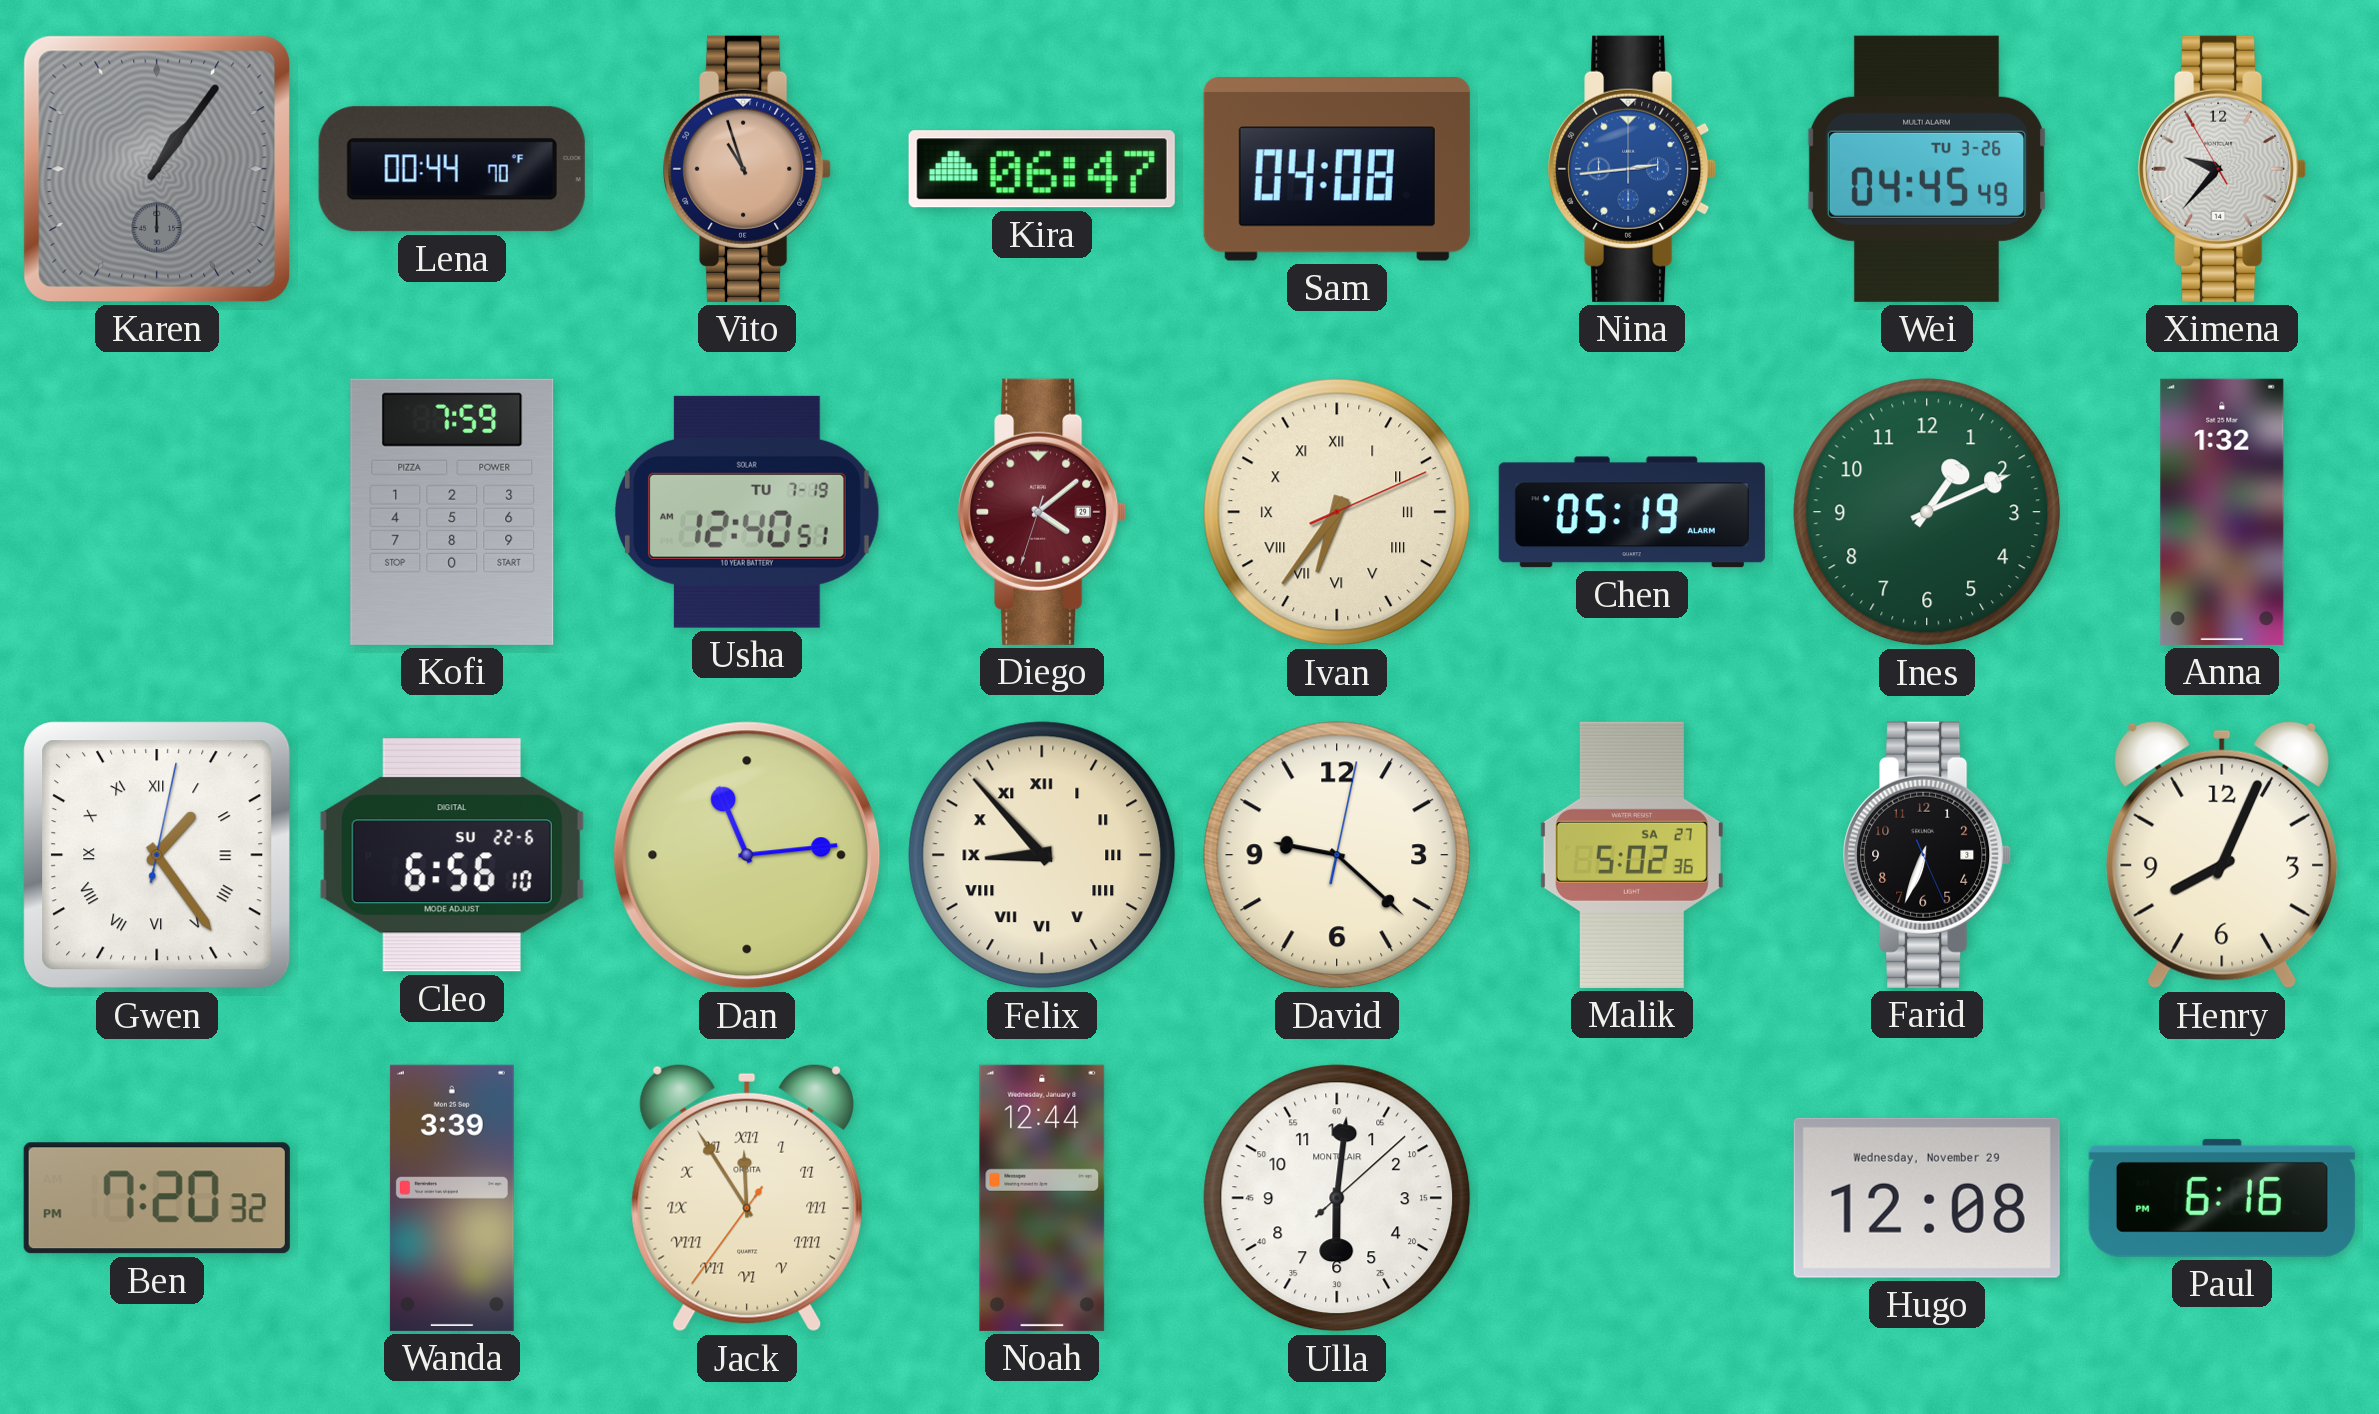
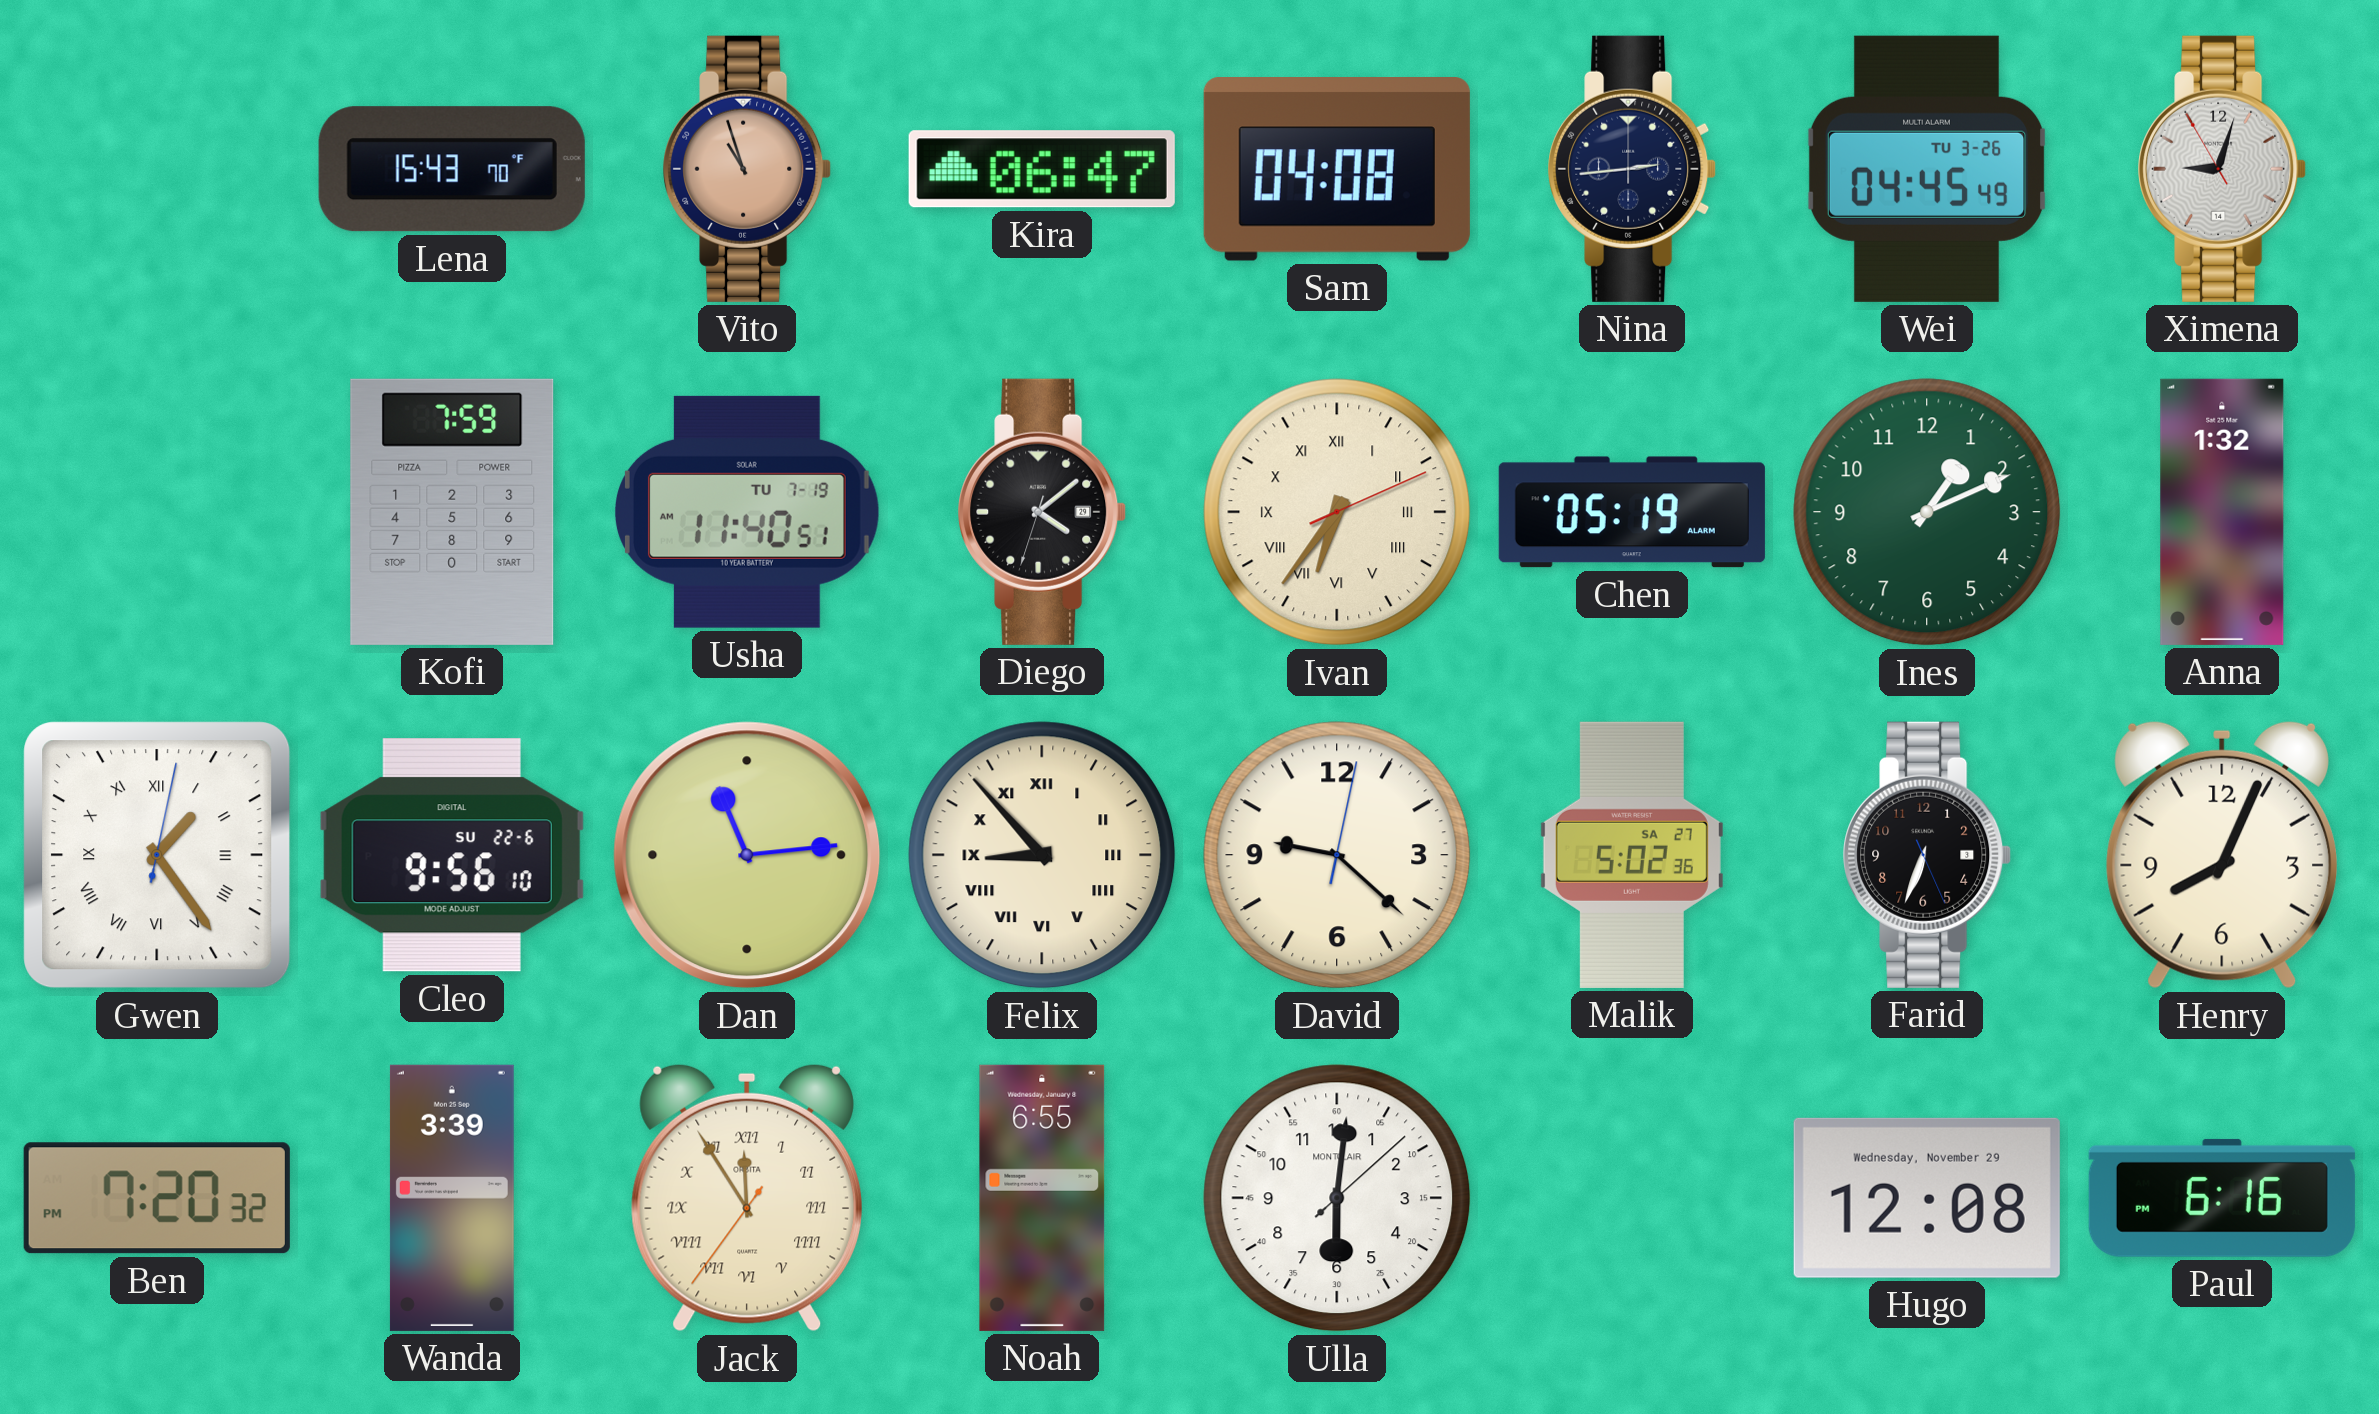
Karen: 1:06 -> none
Lena: 00:44 -> 15:43
Nina dial: blue -> navy
Ximena: 9:36 -> 9:02
Usha: 12:40 -> 11:40
Diego dial: burgundy -> black
Cleo: 6:56 -> 9:56
Noah: 12:44 -> 6:55
